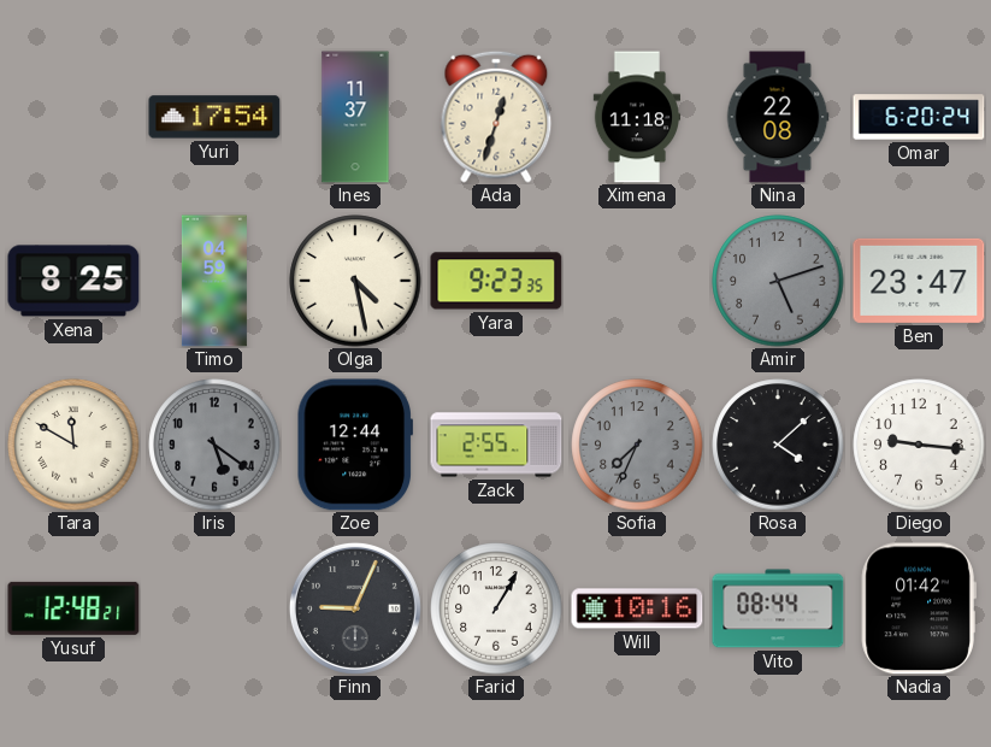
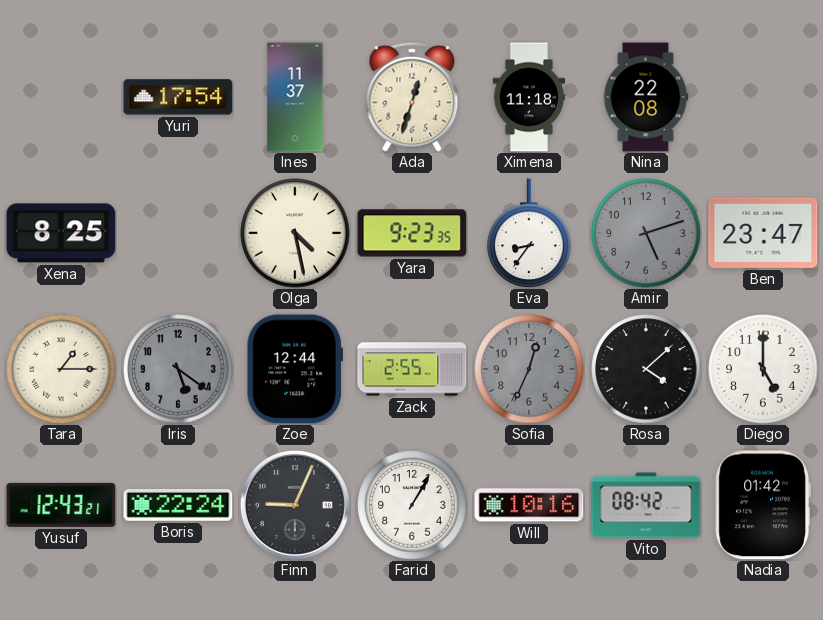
Omar: 6:20 -> none
Timo: 04:59 -> none
Eva: none -> 8:36
Tara: 11:50 -> 1:15
Sofia: 7:34 -> 12:34
Diego: 9:16 -> 5:00
Yusuf: 12:48 -> 12:43
Boris: none -> 22:24
Vito: 08:44 -> 08:42
